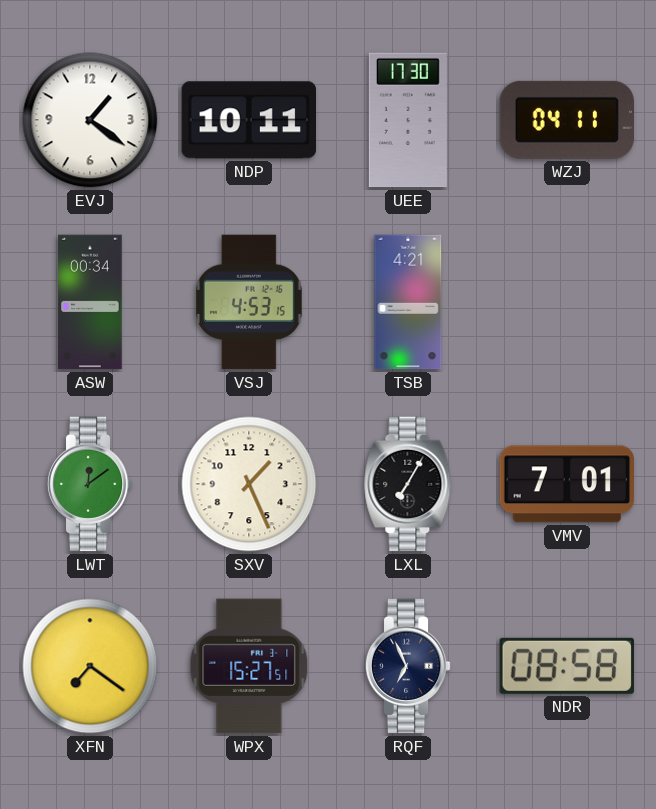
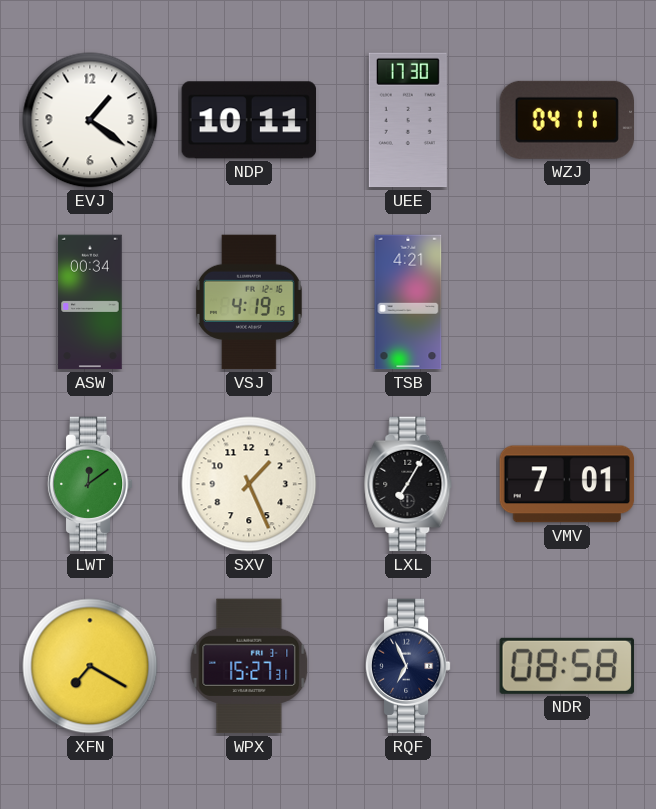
VSJ: 4:53 -> 4:19
XFN: 7:21 -> 7:20
WPX: 15:27:51 -> 15:27:31
